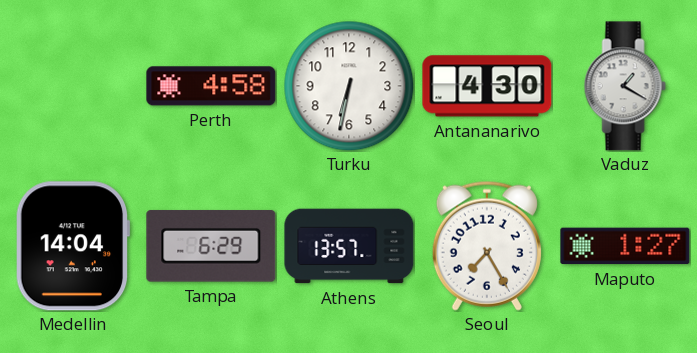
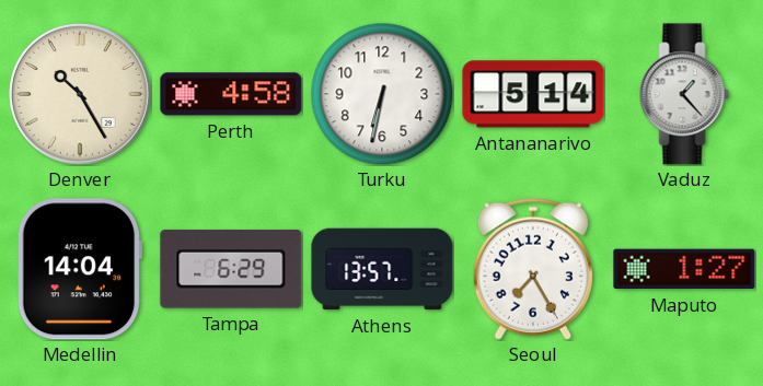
Denver: none -> 10:25
Antananarivo: 4:30 -> 5:14
Vaduz: 1:20 -> 1:23
